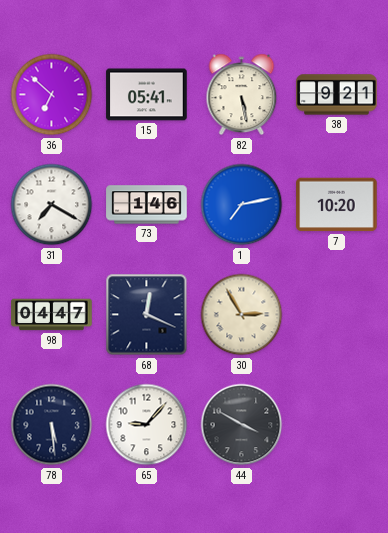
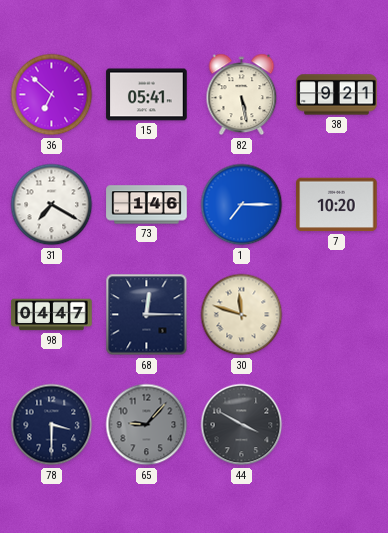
1: 7:13 -> 7:15
68: 12:19 -> 12:15
30: 2:55 -> 11:48
78: 5:29 -> 3:30
65 dial: white -> grey
